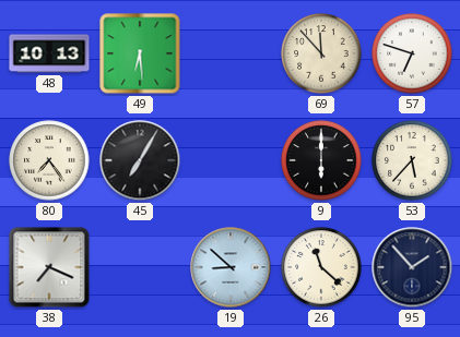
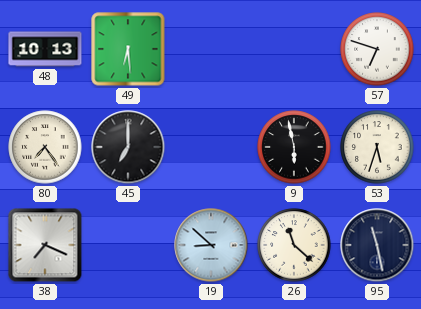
69: 11:53 -> none
45: 7:05 -> 7:00
9: 6:00 -> 5:58
53: 5:37 -> 5:33
95: 1:53 -> 11:28
